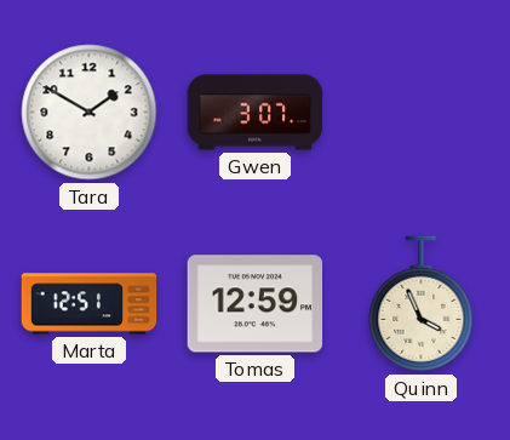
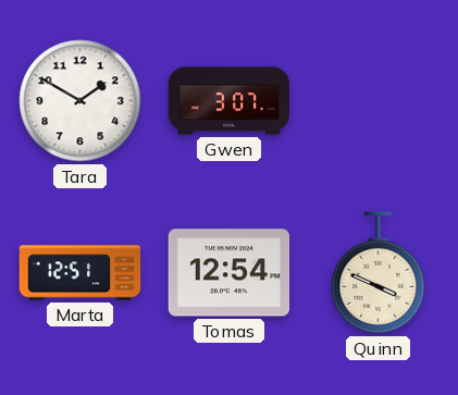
Tomas: 12:59 -> 12:54
Quinn: 3:56 -> 3:49
